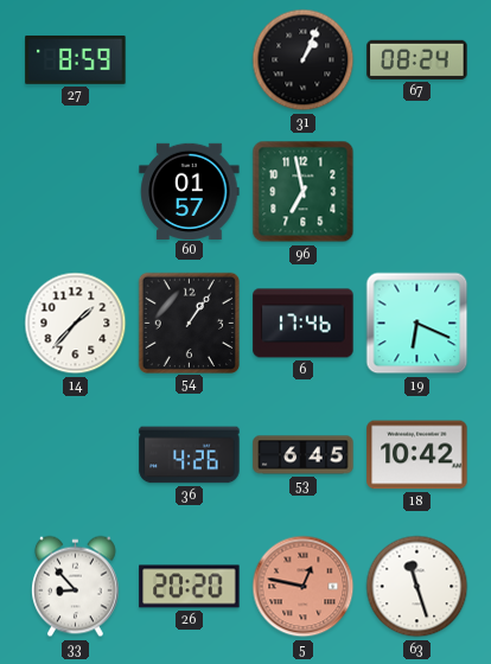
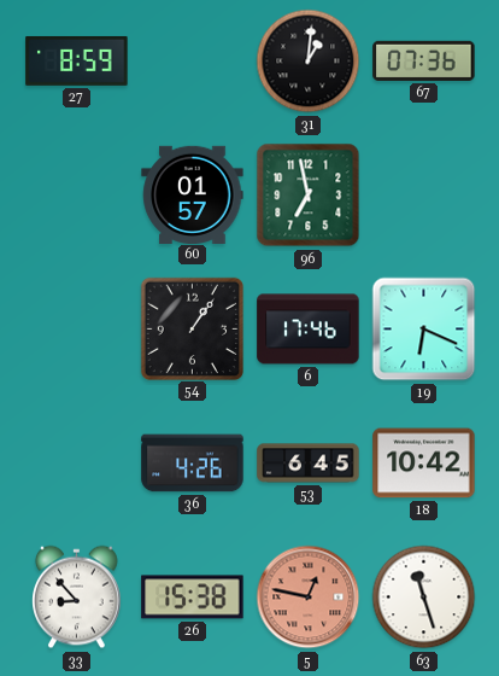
31: 1:04 -> 1:01
67: 08:24 -> 07:36
14: 1:37 -> none
26: 20:20 -> 15:38
